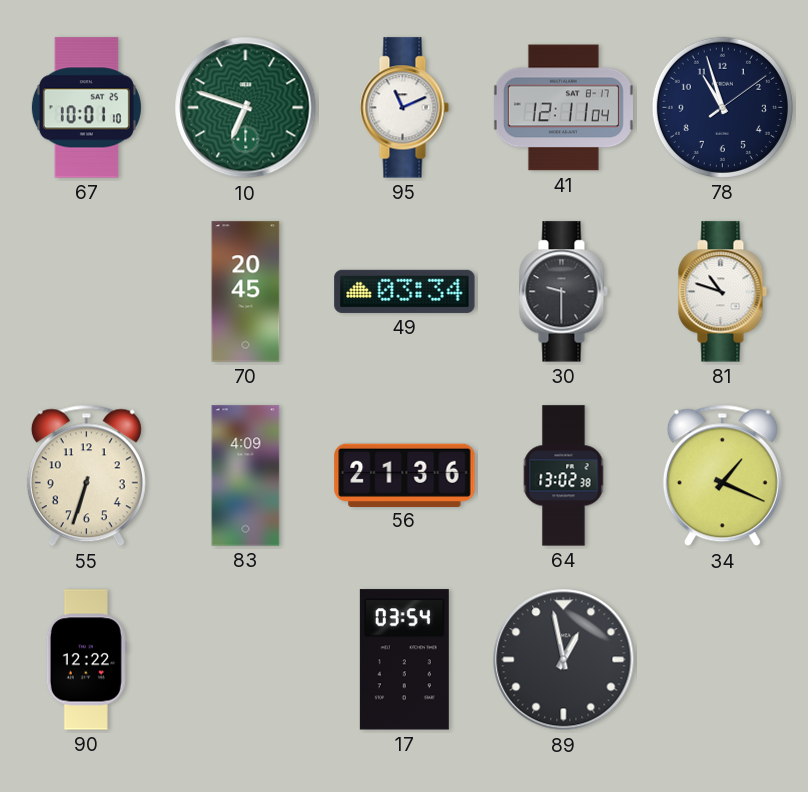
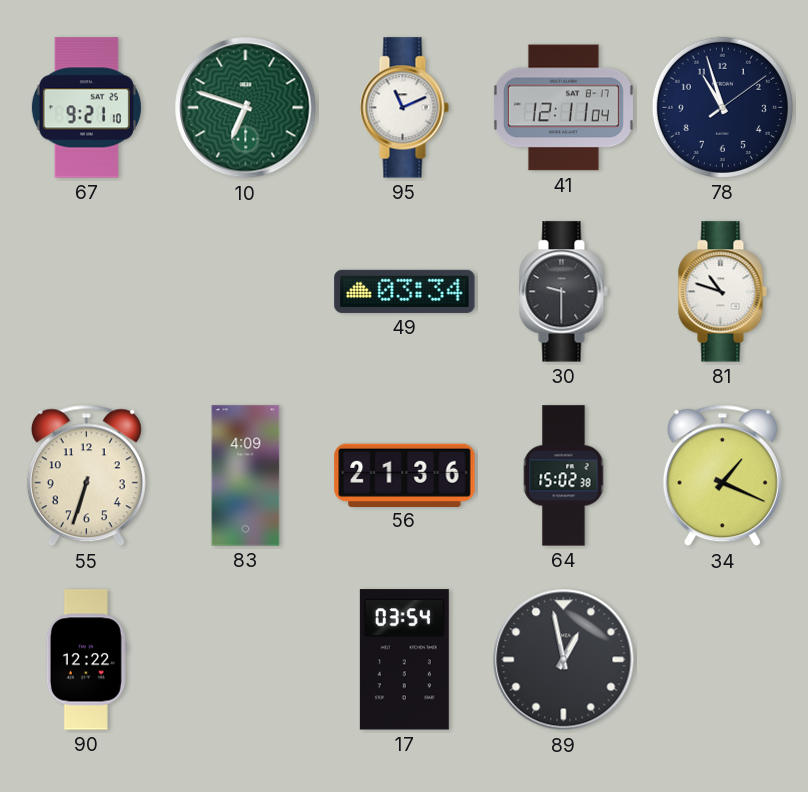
67: 10:01 -> 9:21
70: 20:45 -> none
64: 13:02 -> 15:02
